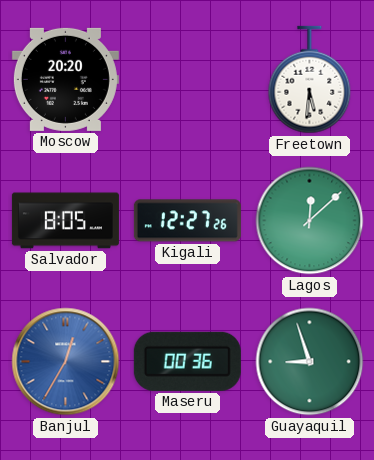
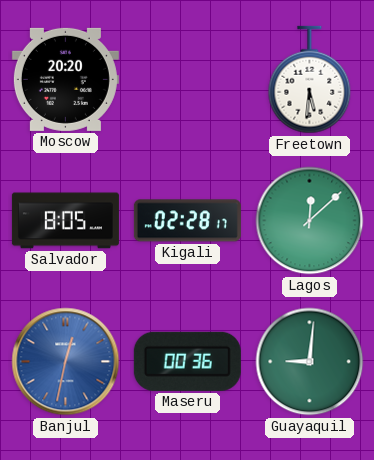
Kigali: 12:27 -> 02:28
Banjul: 12:35 -> 12:32
Guayaquil: 8:57 -> 9:01
